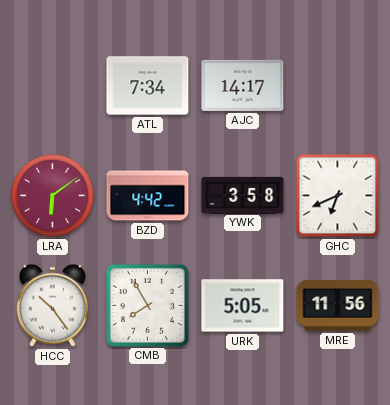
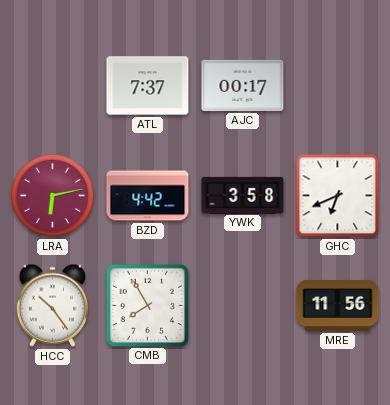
ATL: 7:34 -> 7:37
AJC: 14:17 -> 00:17
LRA: 6:09 -> 6:13
URK: 5:05 -> none
